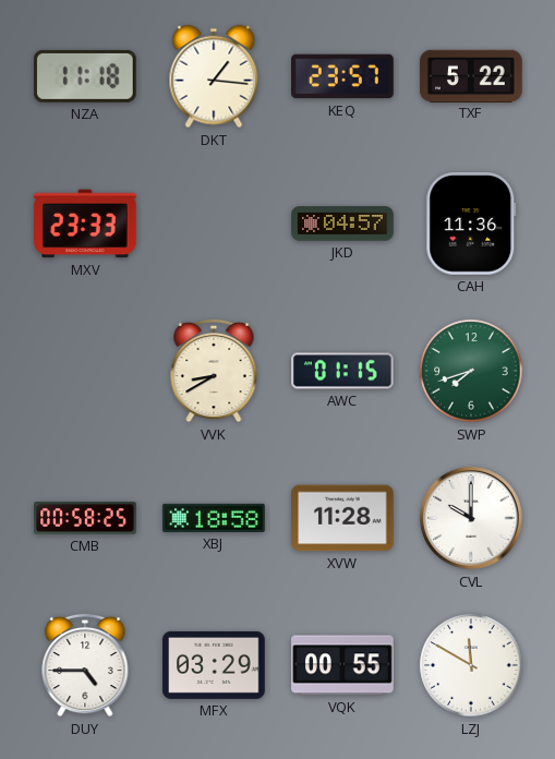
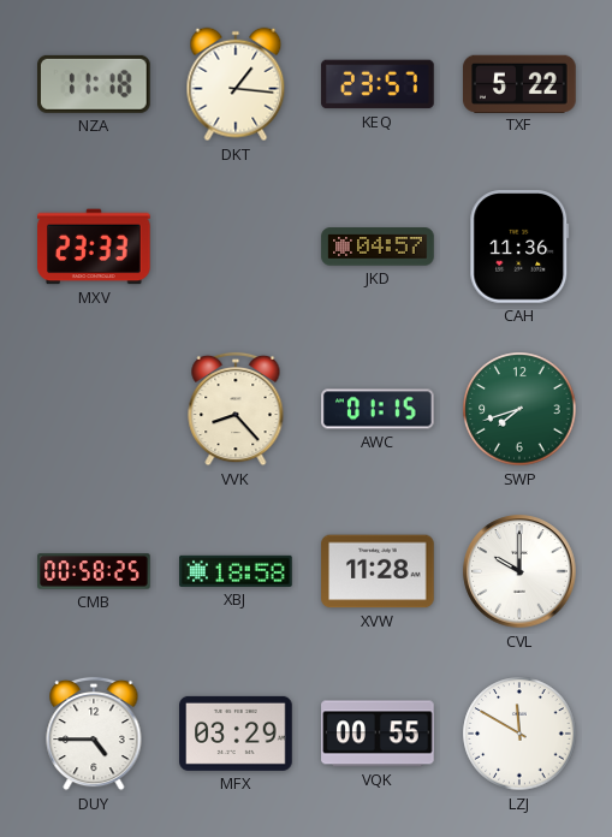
VVK: 8:40 -> 8:23
